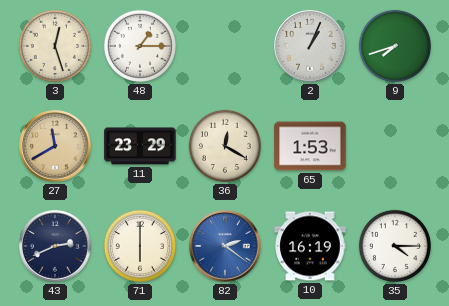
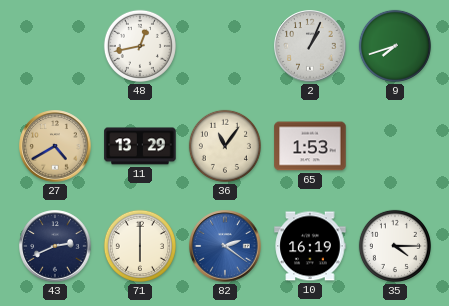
3: 12:27 -> none
48: 1:15 -> 12:43
27: 11:40 -> 4:40
11: 23:29 -> 13:29
36: 12:20 -> 11:06
